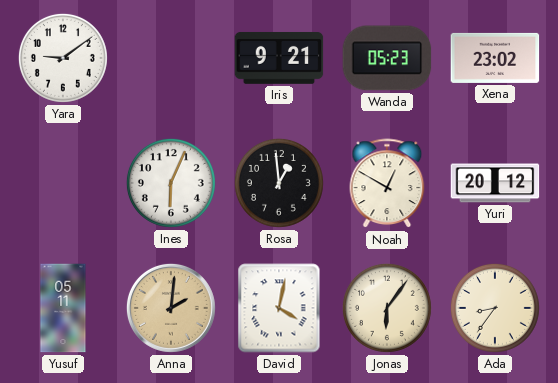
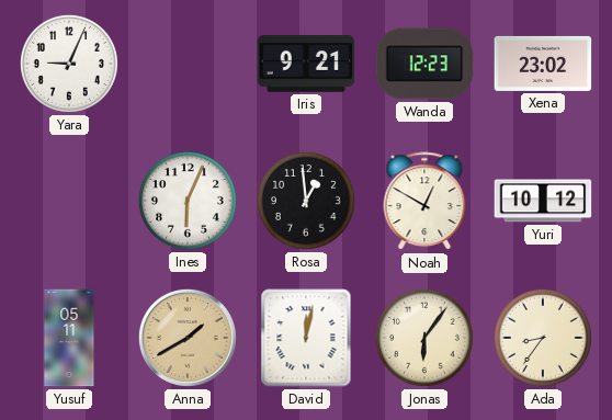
Yara: 9:09 -> 9:04
Wanda: 05:23 -> 12:23
Yuri: 20:12 -> 10:12
Anna: 2:01 -> 1:40
David: 4:02 -> 12:02
